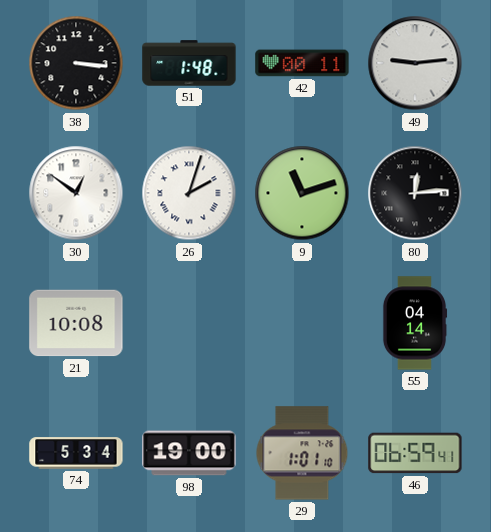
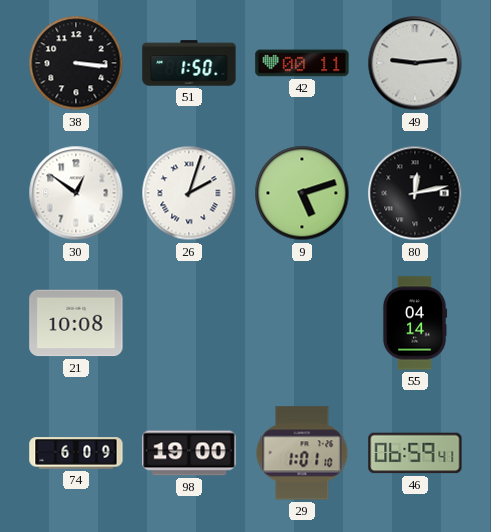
51: 1:48 -> 1:50
9: 11:12 -> 5:12
80: 12:14 -> 12:13
74: 5:34 -> 6:09
